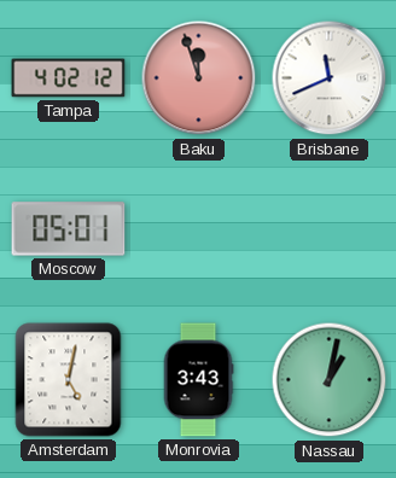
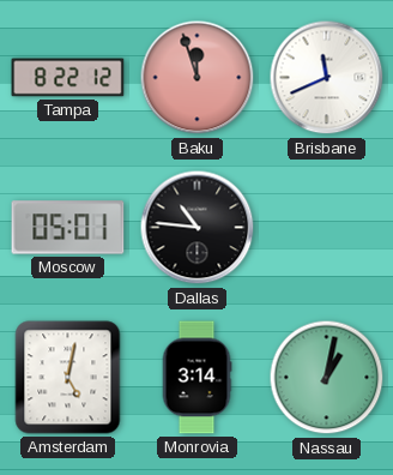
Tampa: 4:02 -> 8:22
Dallas: none -> 10:46
Monrovia: 3:43 -> 3:14
